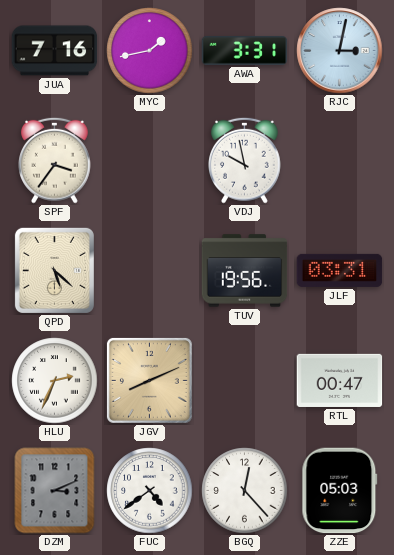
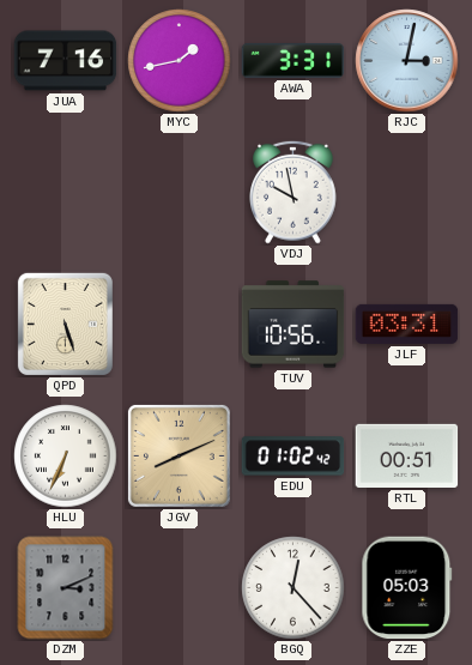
SPF: 3:36 -> none
QPD: 5:22 -> 5:27
TUV: 19:56 -> 10:56
HLU: 2:34 -> 6:34
EDU: none -> 01:02
RTL: 00:47 -> 00:51
FUC: 4:39 -> none
